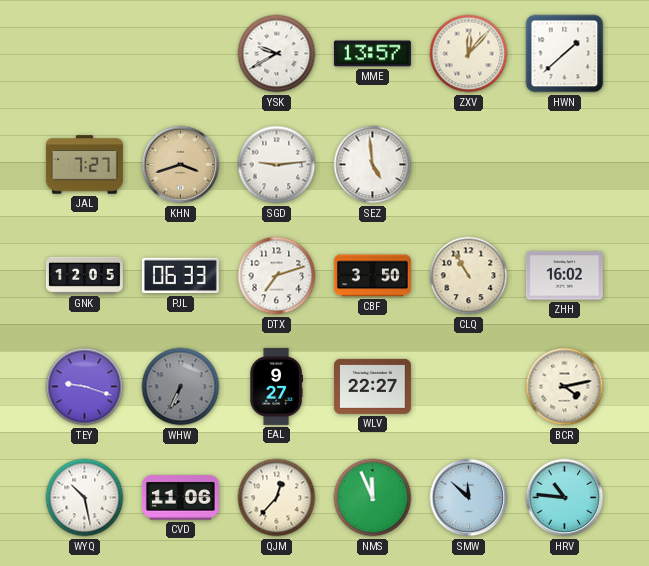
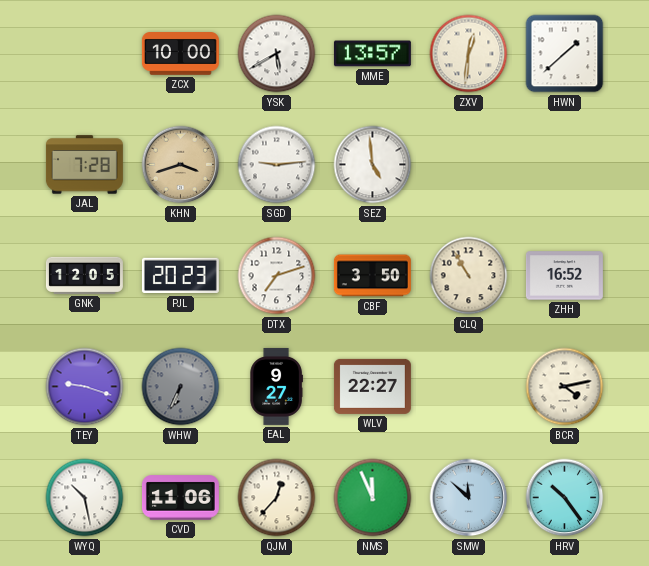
ZCX: none -> 10:00
YSK: 9:40 -> 5:40
ZXV: 12:07 -> 12:31
JAL: 7:27 -> 7:28
PJL: 06:33 -> 20:23
ZHH: 16:02 -> 16:52
HRV: 10:46 -> 10:24
